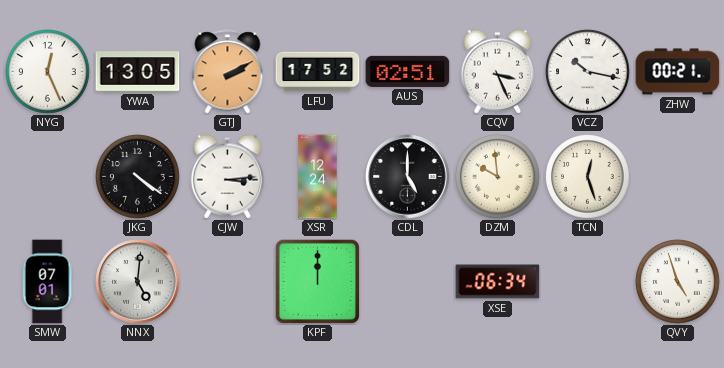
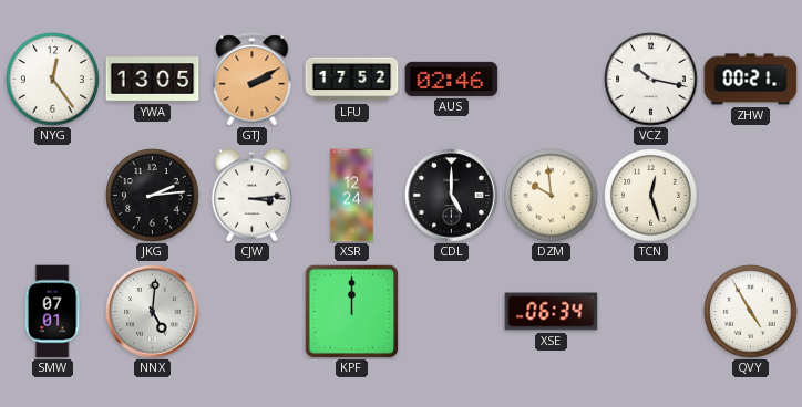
NYG: 12:26 -> 12:24
AUS: 02:51 -> 02:46
CQV: 3:26 -> none
JKG: 4:21 -> 2:14
QVY: 4:57 -> 4:55
